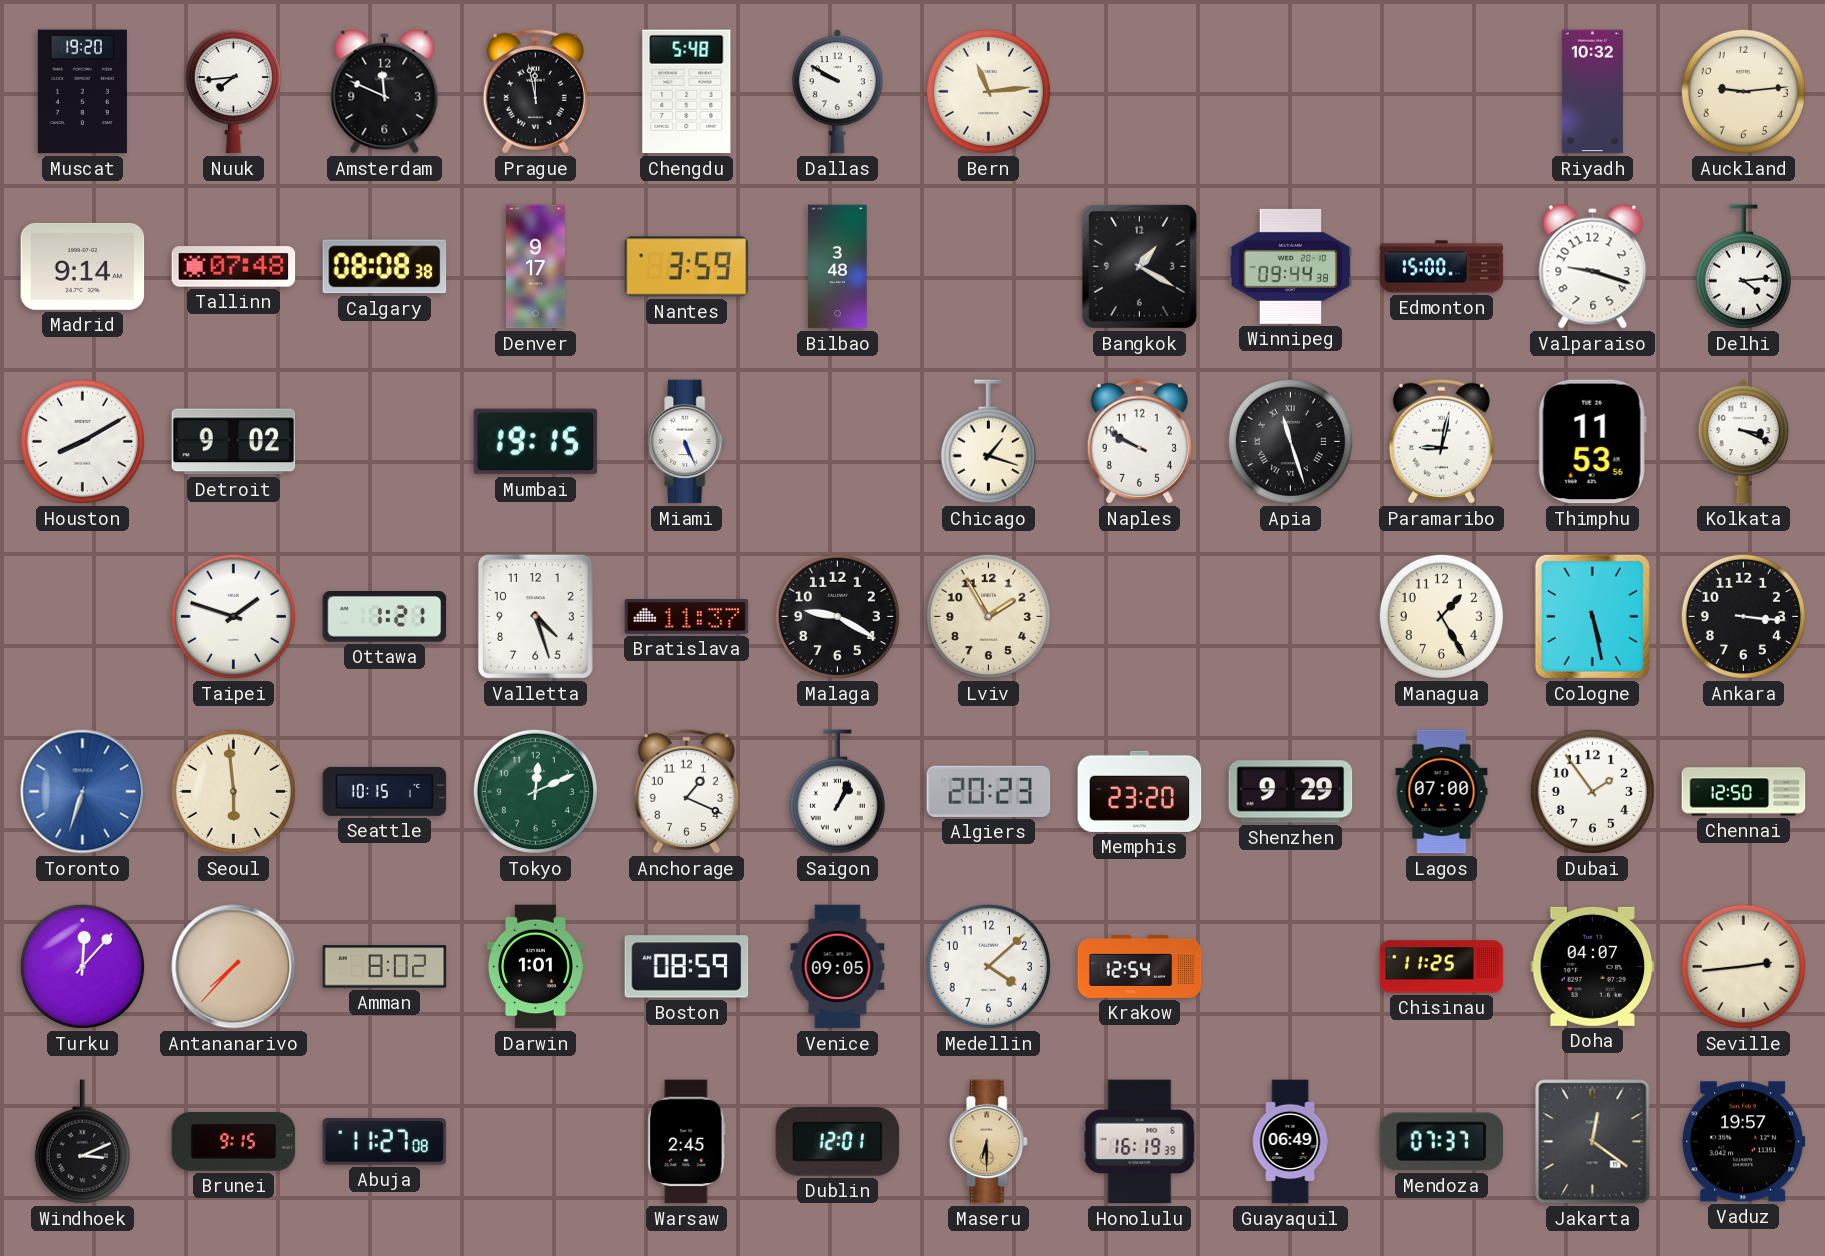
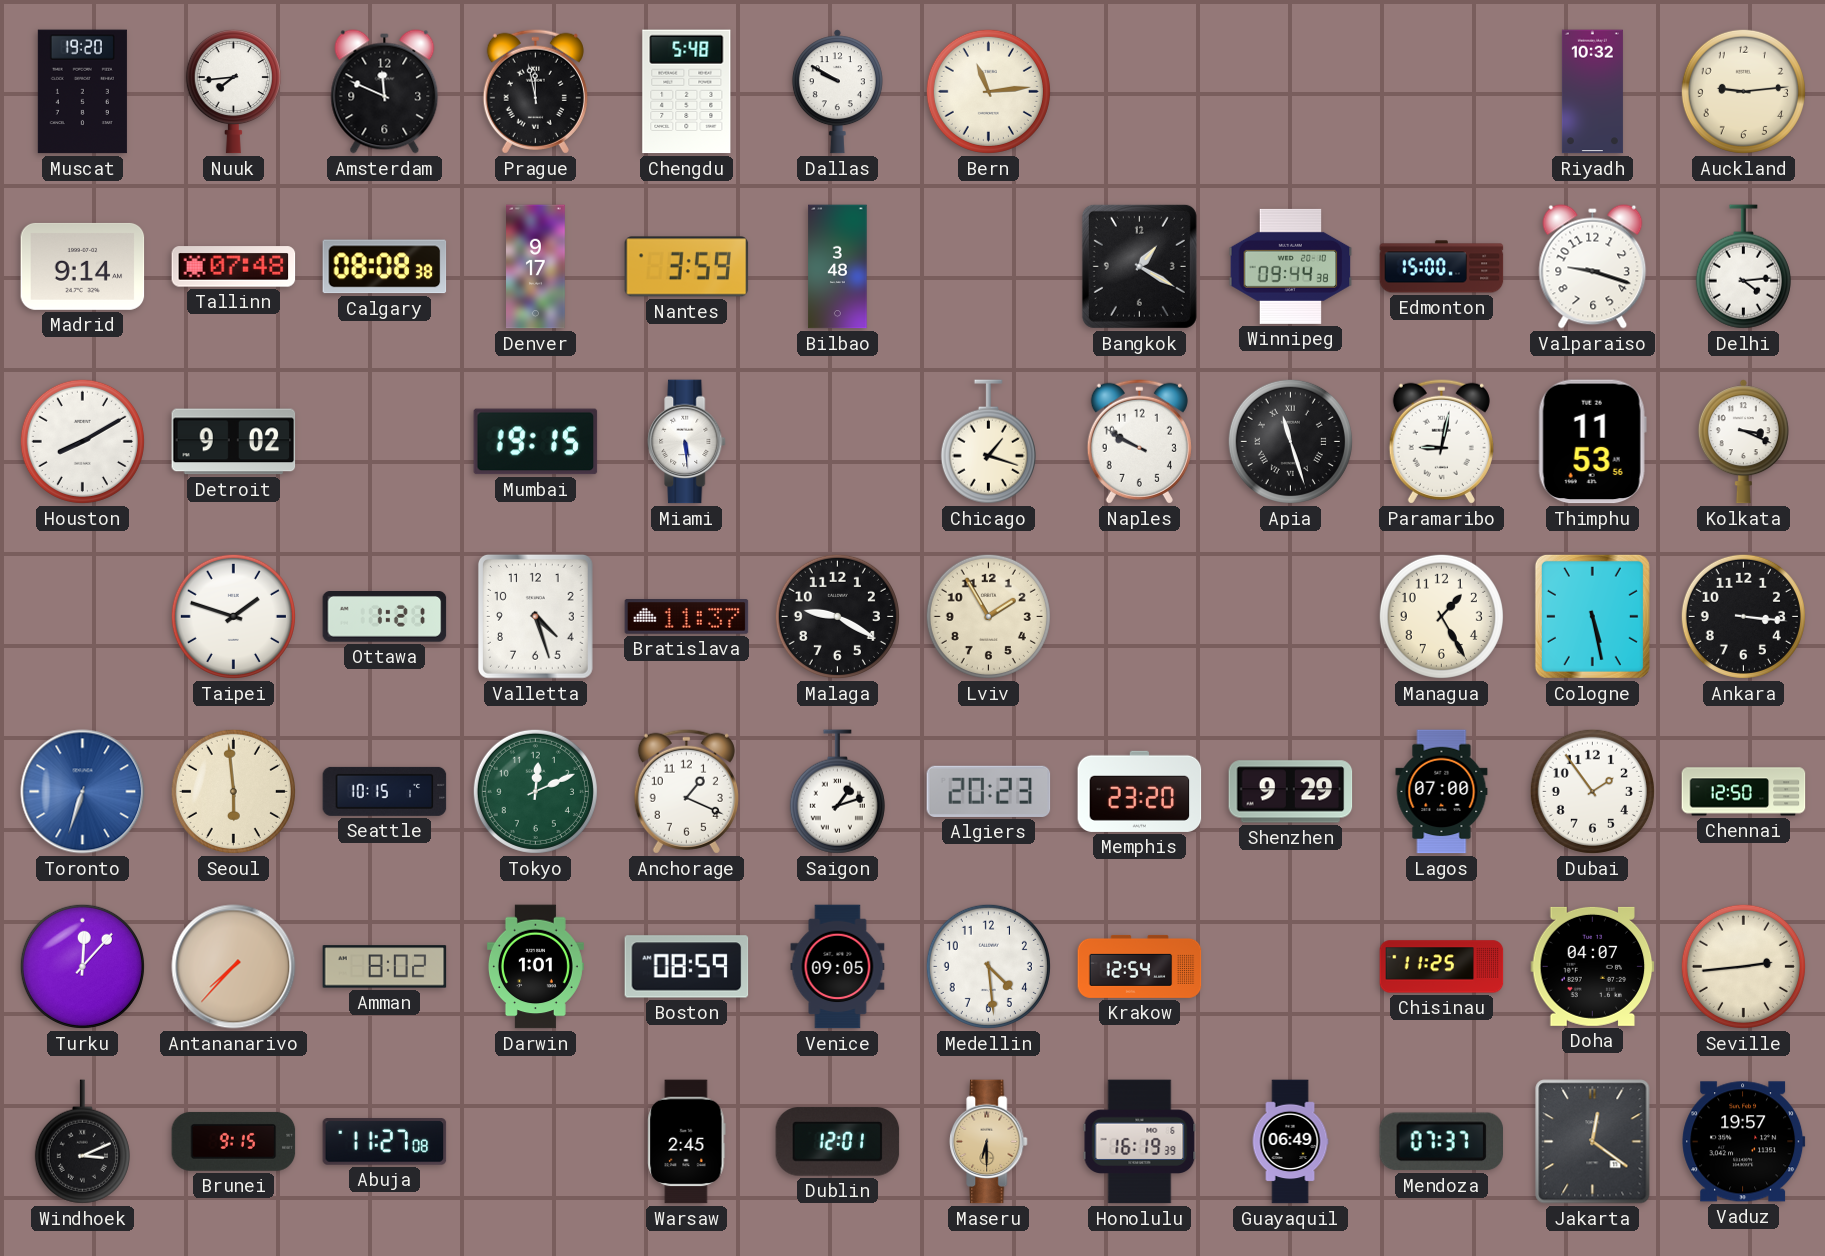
Miami: 5:26 -> 5:29
Saigon: 1:04 -> 1:12
Medellin: 4:08 -> 4:29
